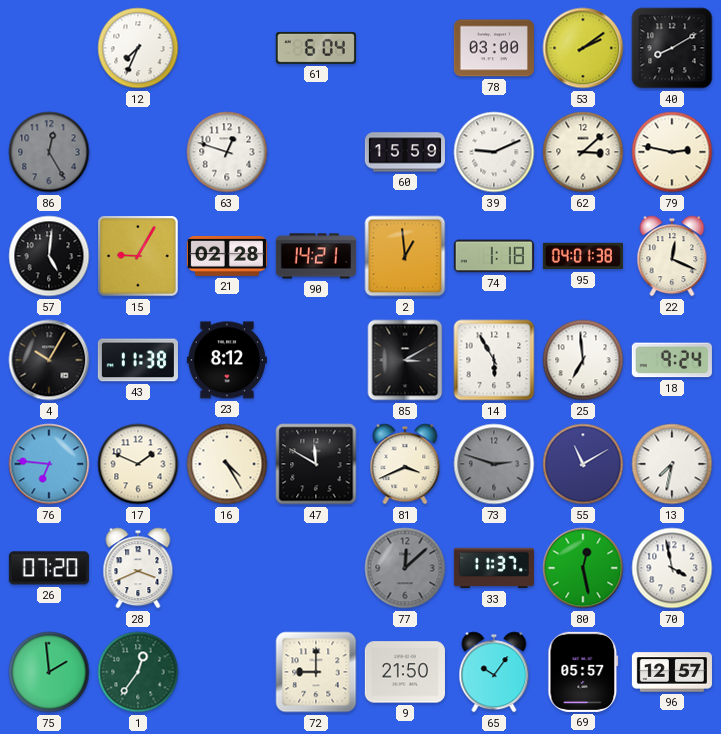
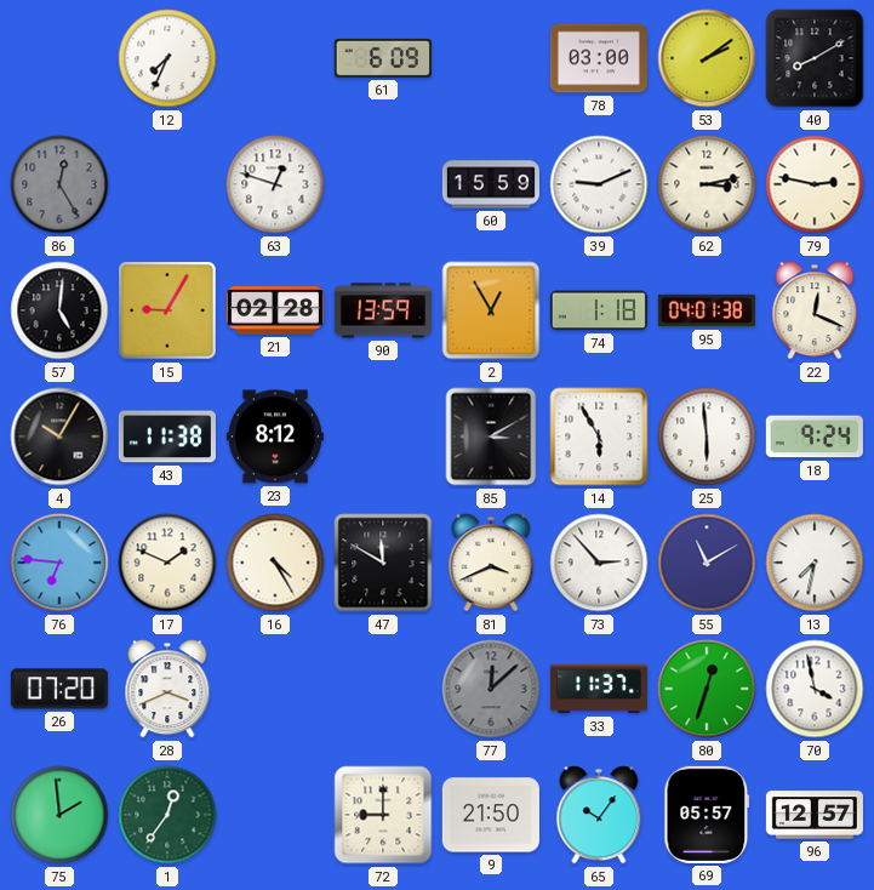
61: 6:04 -> 6:09
62: 3:08 -> 3:13
90: 14:21 -> 13:59
2: 12:59 -> 12:55
25: 6:59 -> 5:59
73: 2:48 -> 2:53
73 dial: grey -> white
80: 12:28 -> 12:33
